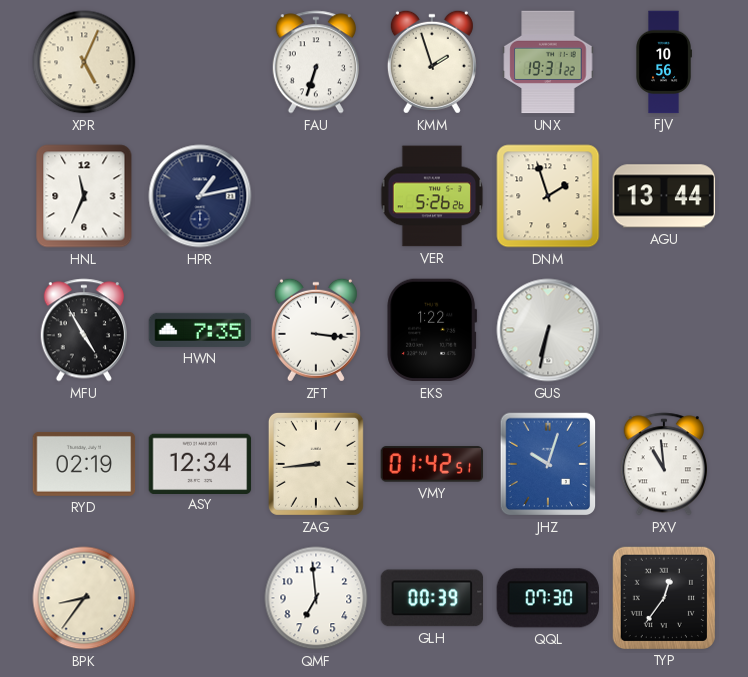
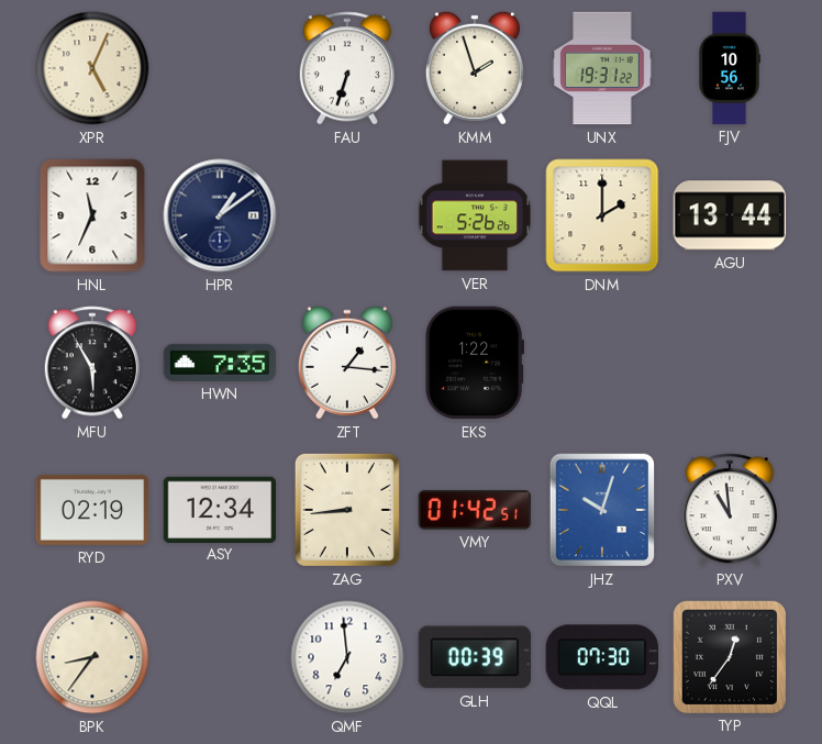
HPR: 1:13 -> 1:09
DNM: 1:57 -> 2:00
MFU: 4:55 -> 5:55
ZFT: 3:16 -> 1:16
GUS: 6:32 -> none
